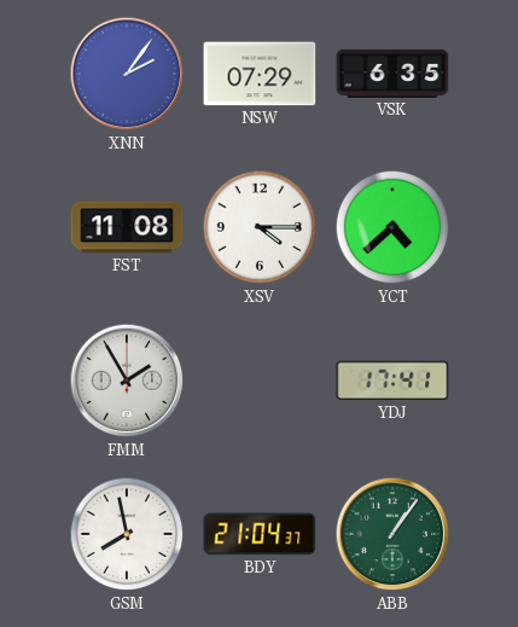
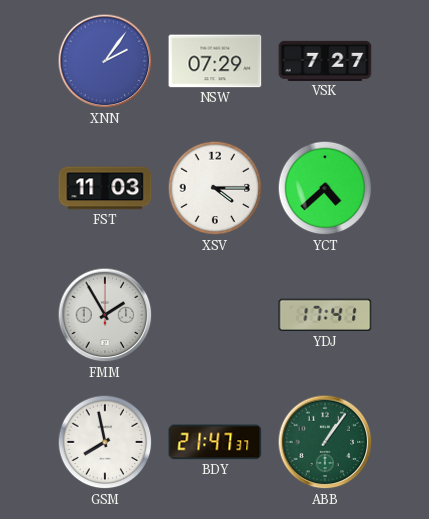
VSK: 6:35 -> 7:27
FST: 11:08 -> 11:03
BDY: 21:04 -> 21:47
